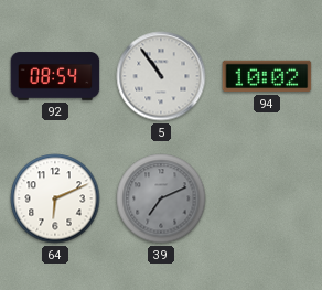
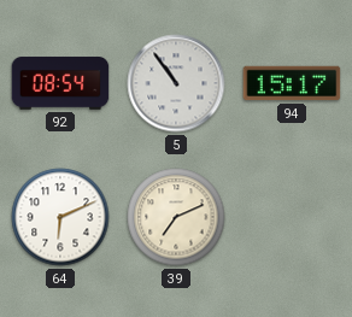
94: 10:02 -> 15:17
39 dial: grey -> cream
